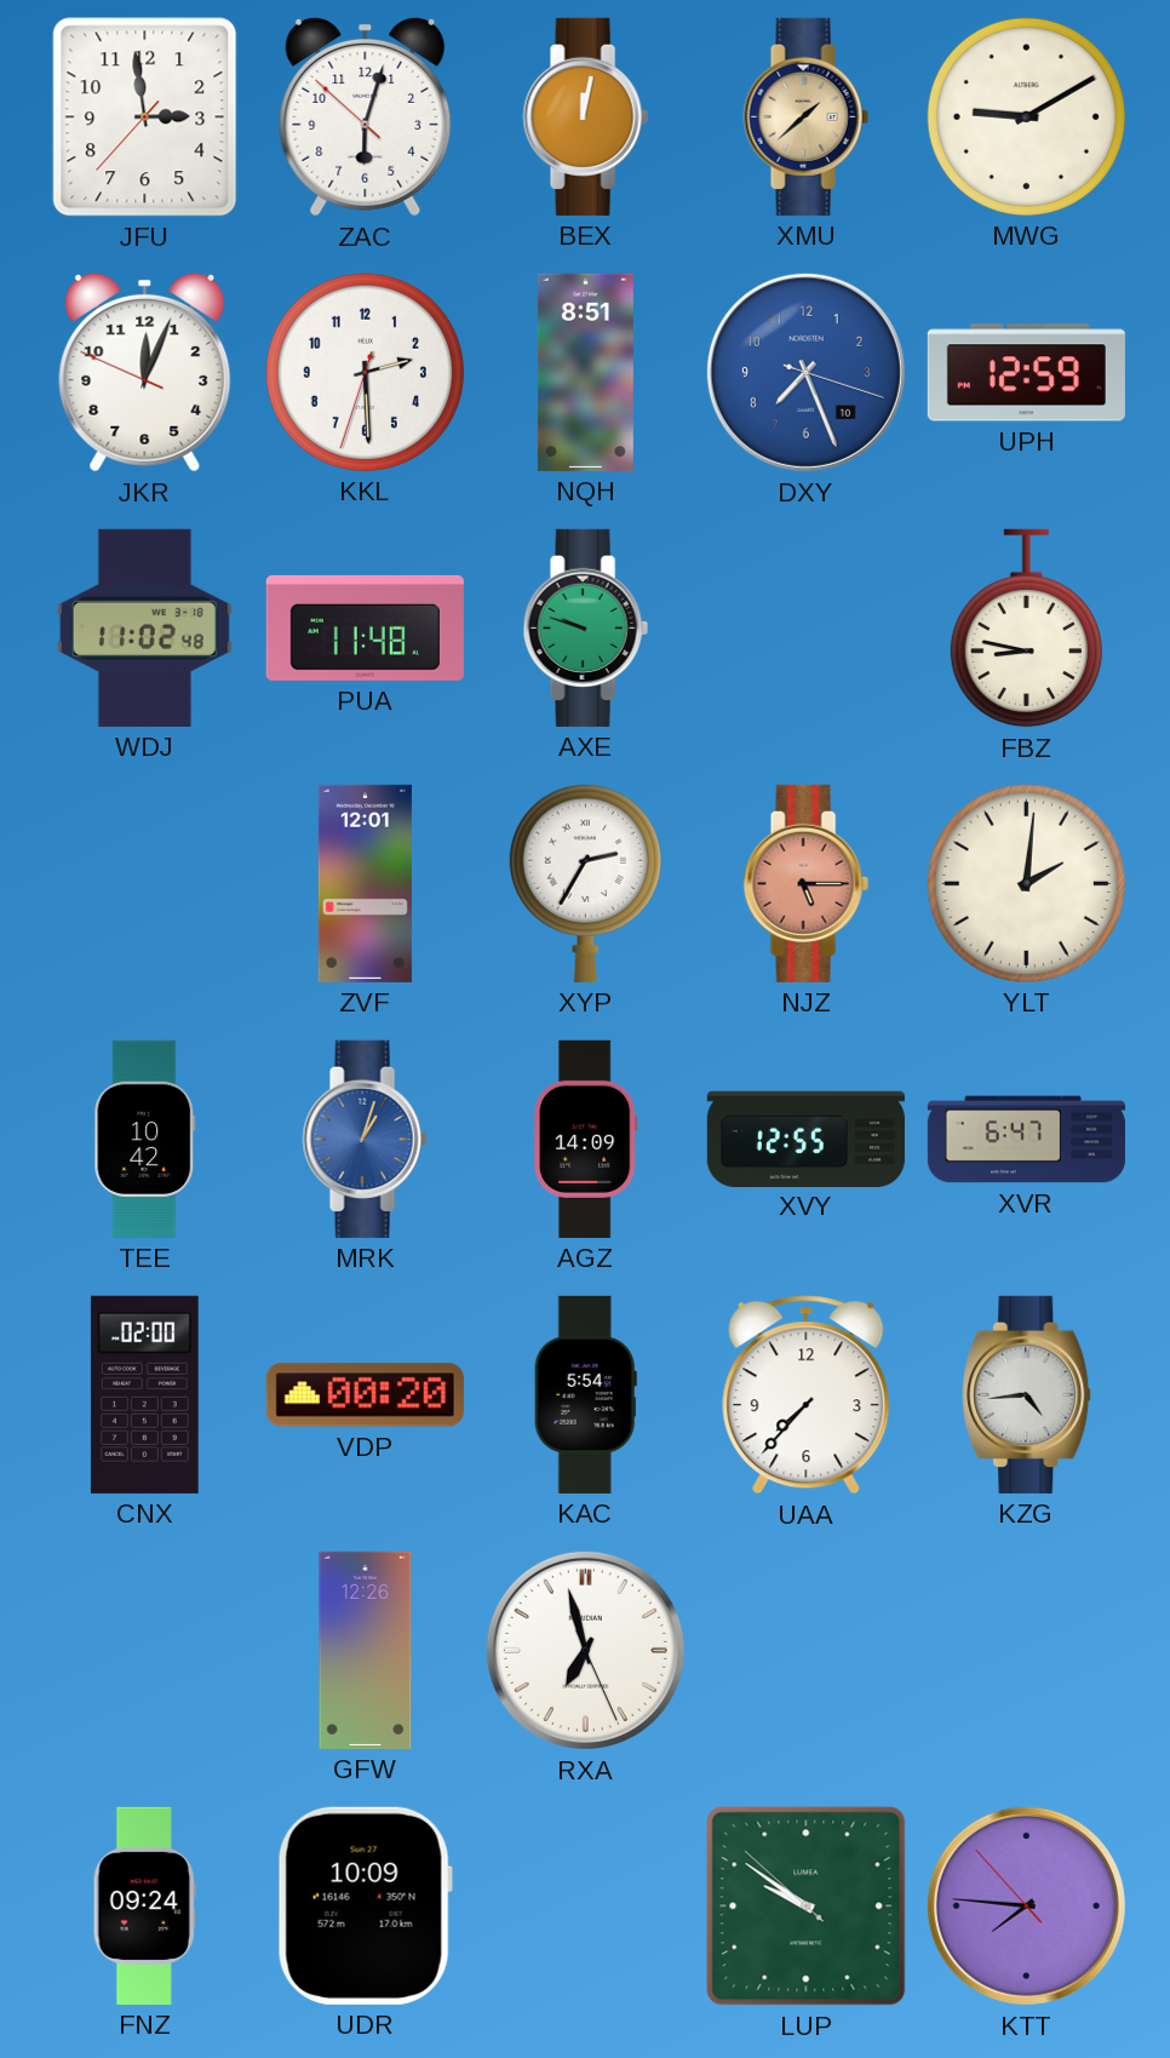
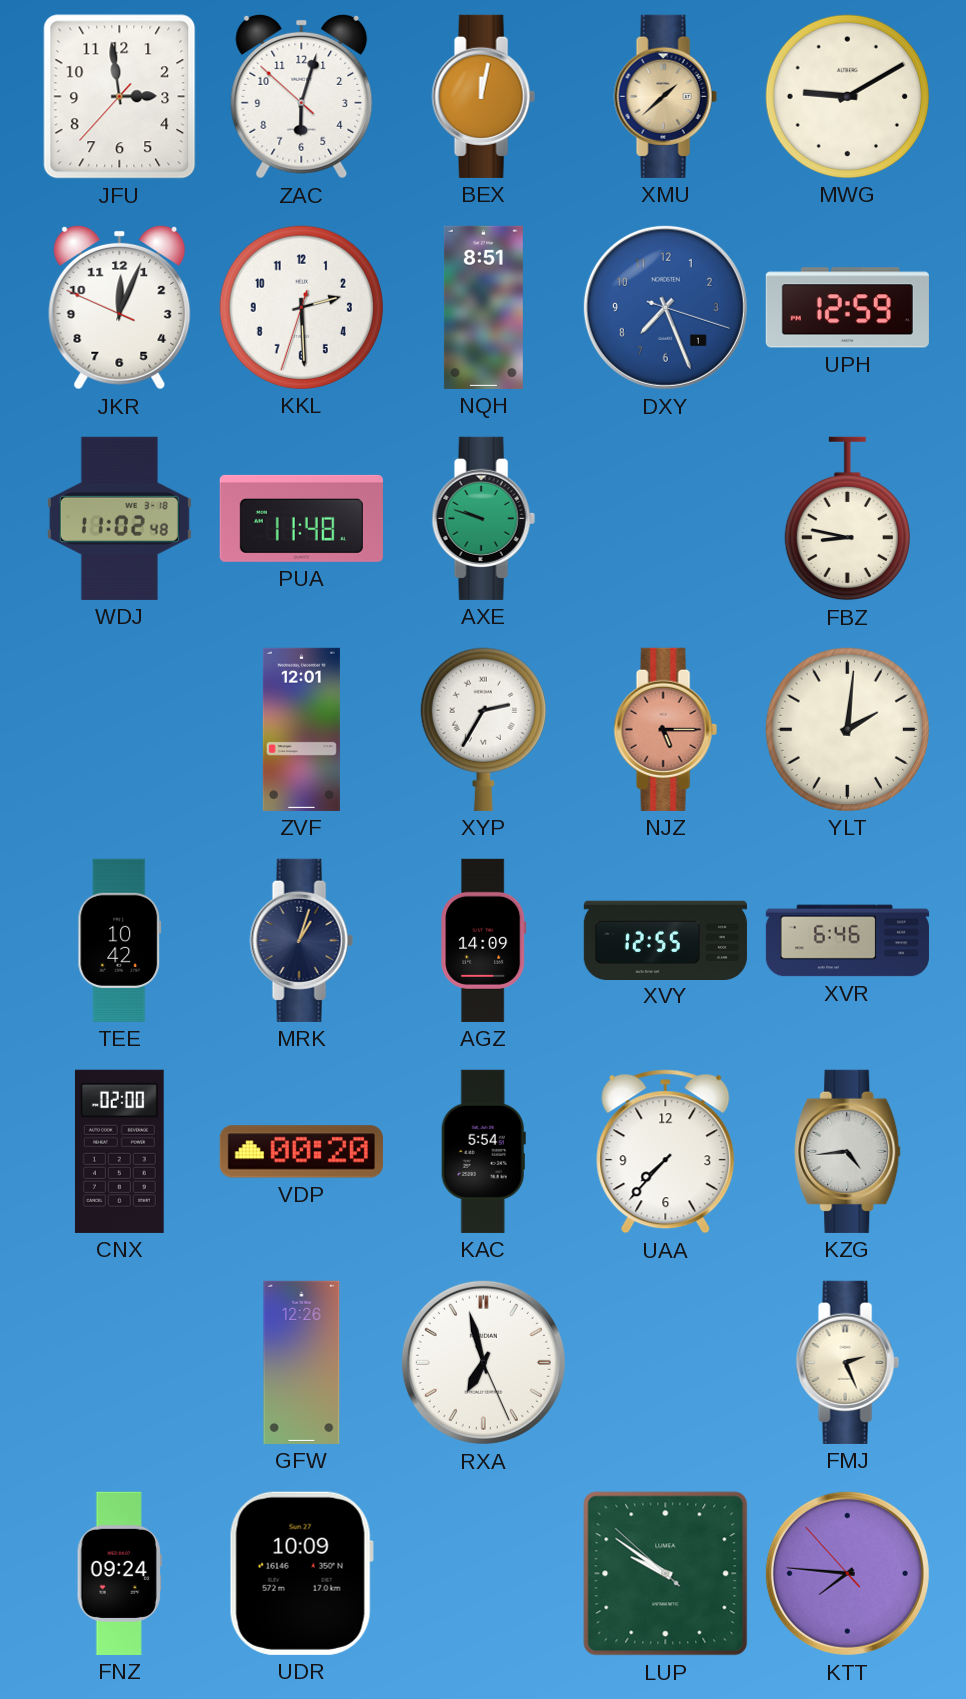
DXY date: 10 -> 1
MRK dial: blue -> navy
XVR: 6:47 -> 6:46
FMJ: none -> 2:26
